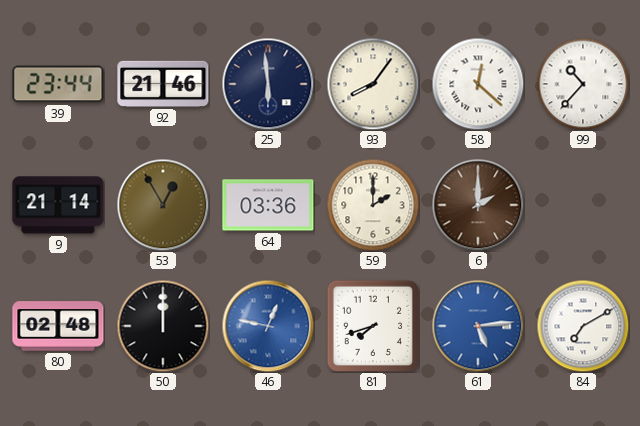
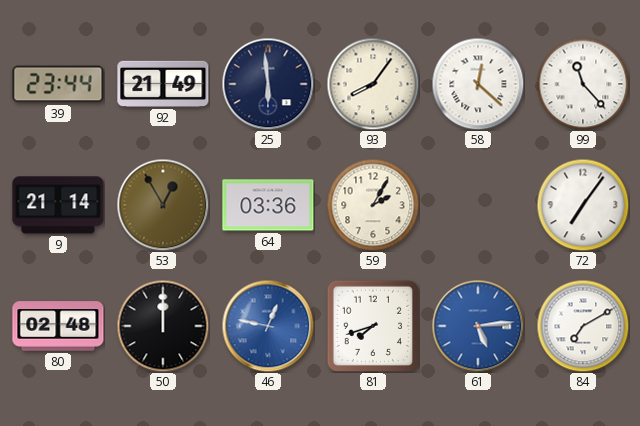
92: 21:46 -> 21:49
99: 10:37 -> 11:23
59: 2:00 -> 2:05
6: 2:00 -> none
72: none -> 7:06
